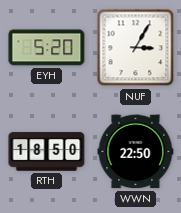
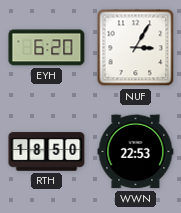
EYH: 5:20 -> 6:20
WWN: 22:50 -> 22:53
